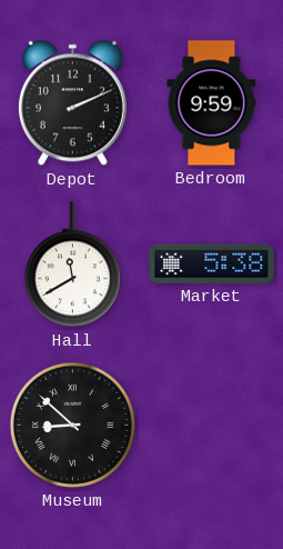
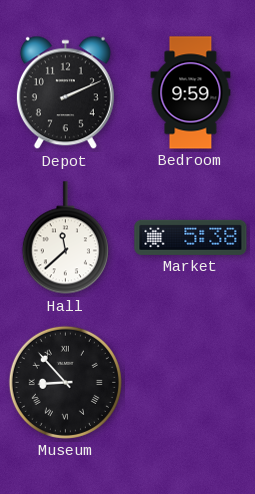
Hall: 11:40 -> 11:38
Museum: 8:52 -> 8:53
